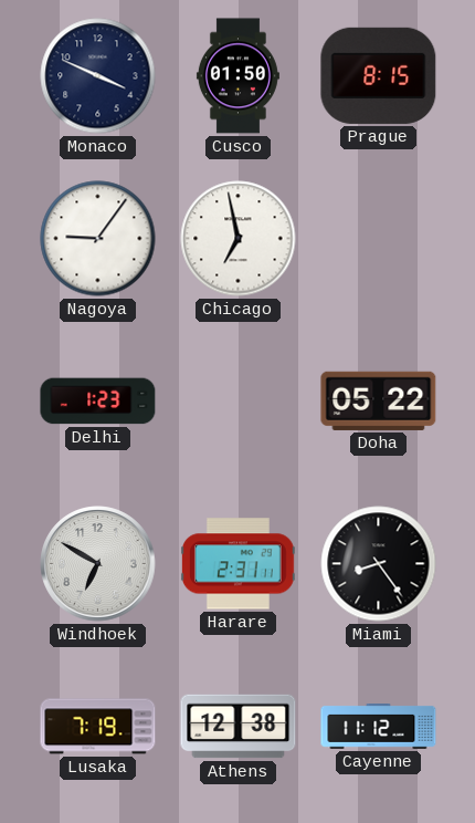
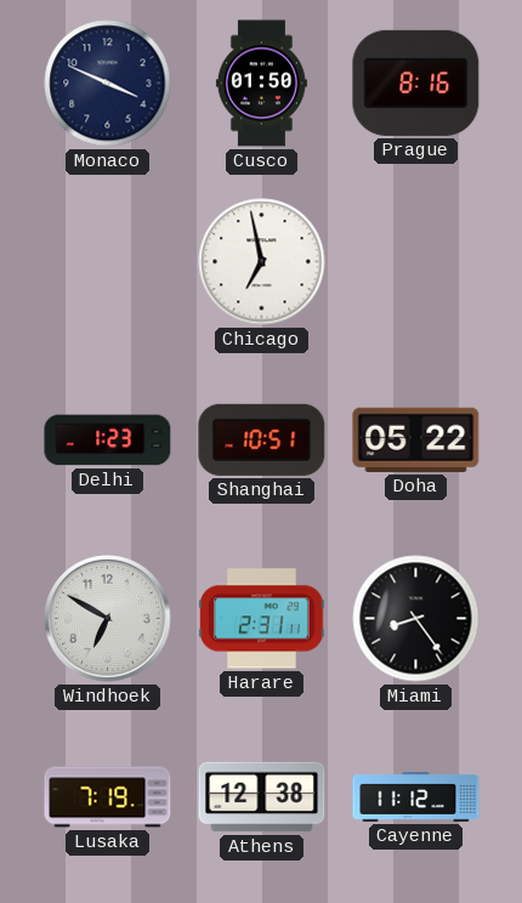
Prague: 8:15 -> 8:16
Nagoya: 9:06 -> none
Shanghai: none -> 10:51
